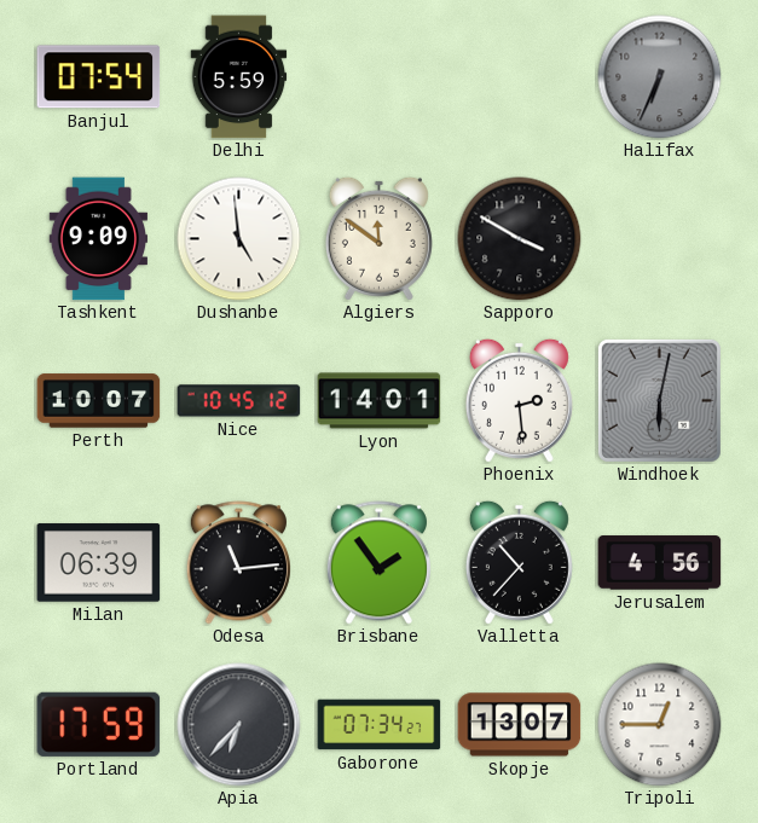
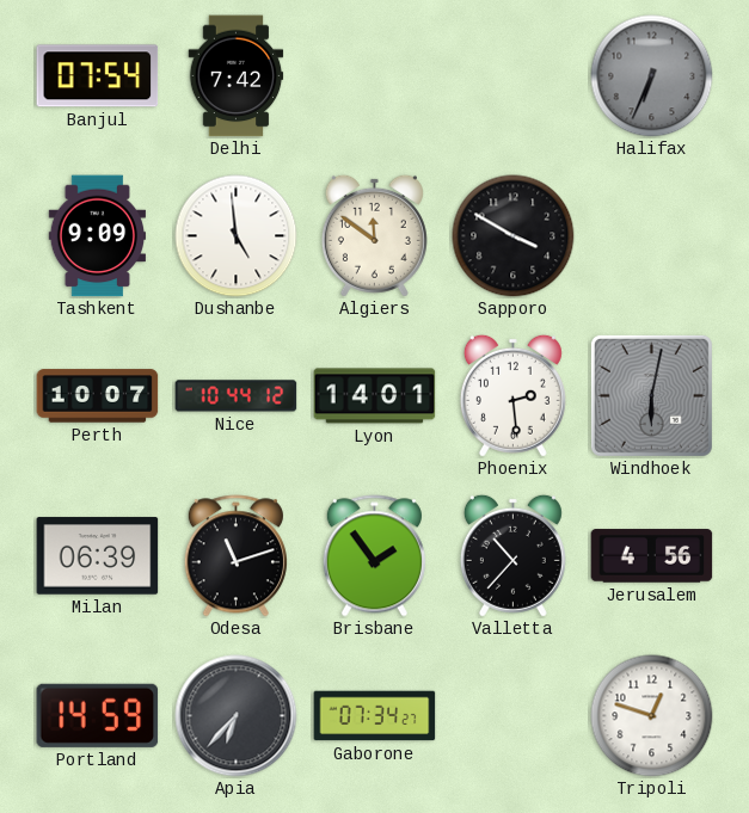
Delhi: 5:59 -> 7:42
Nice: 10:45 -> 10:44
Odesa: 11:14 -> 11:12
Portland: 17:59 -> 14:59
Skopje: 13:07 -> none
Tripoli: 12:45 -> 12:48
